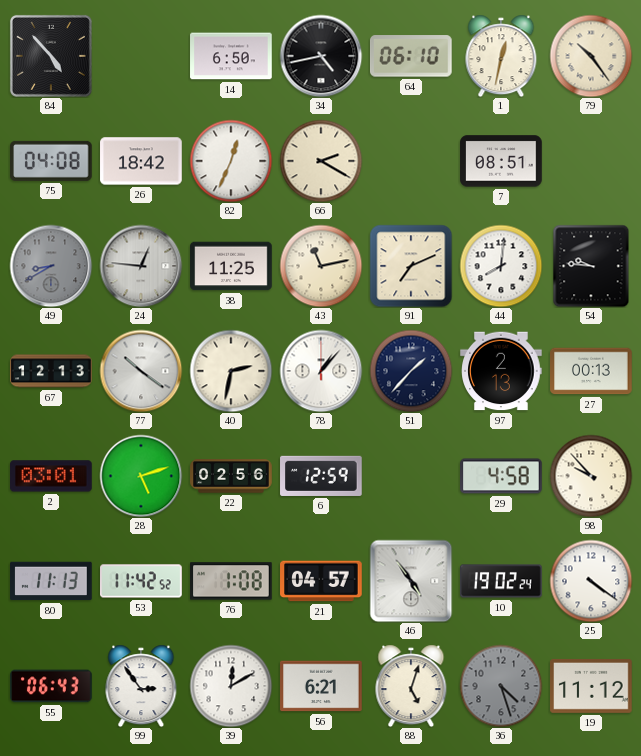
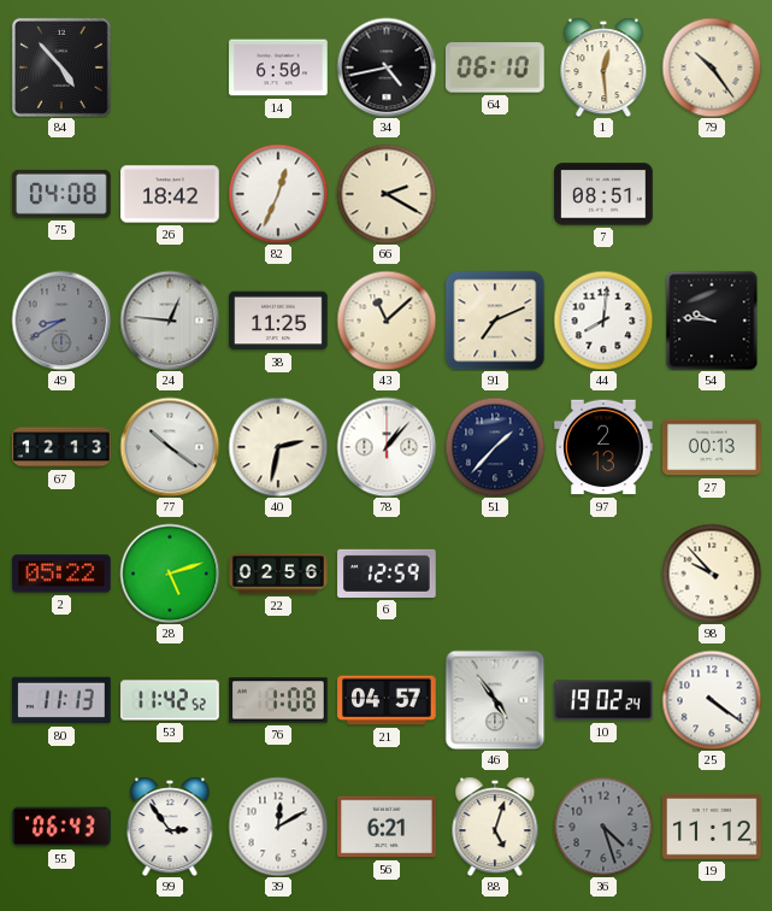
1: 12:32 -> 12:29
43: 11:13 -> 11:08
2: 03:01 -> 05:22
29: 4:58 -> none
